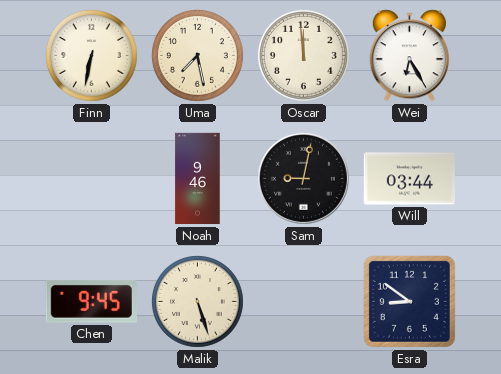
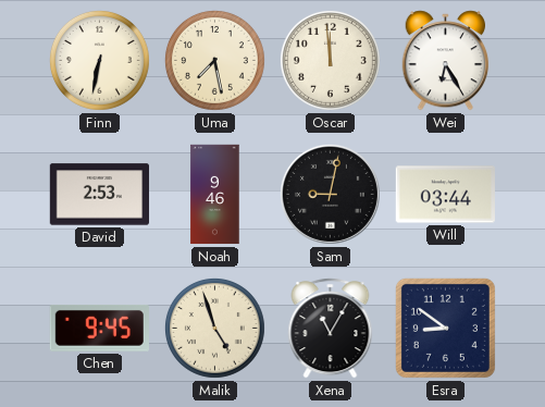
David: none -> 2:53
Malik: 5:27 -> 4:57
Xena: none -> 11:05
